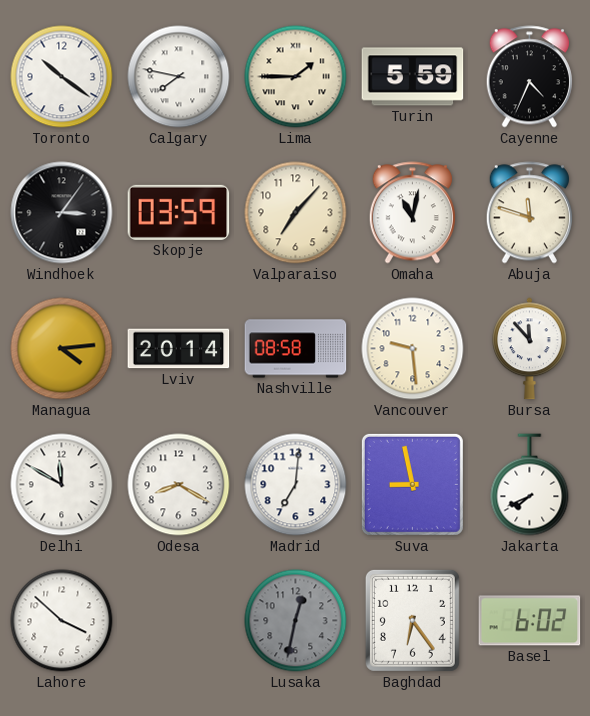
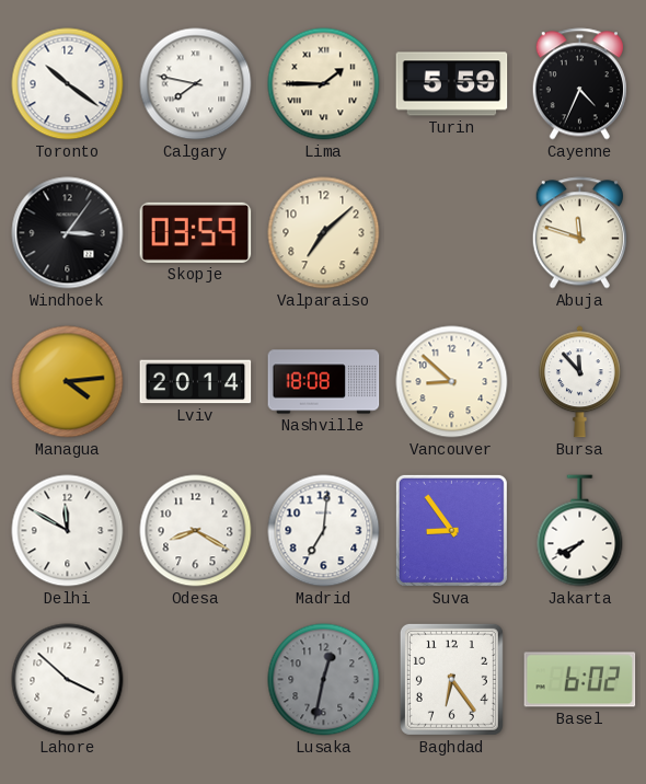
Valparaiso: 7:07 -> 7:08
Omaha: 11:02 -> none
Nashville: 08:58 -> 18:08
Vancouver: 9:29 -> 8:52
Suva: 8:58 -> 8:54
